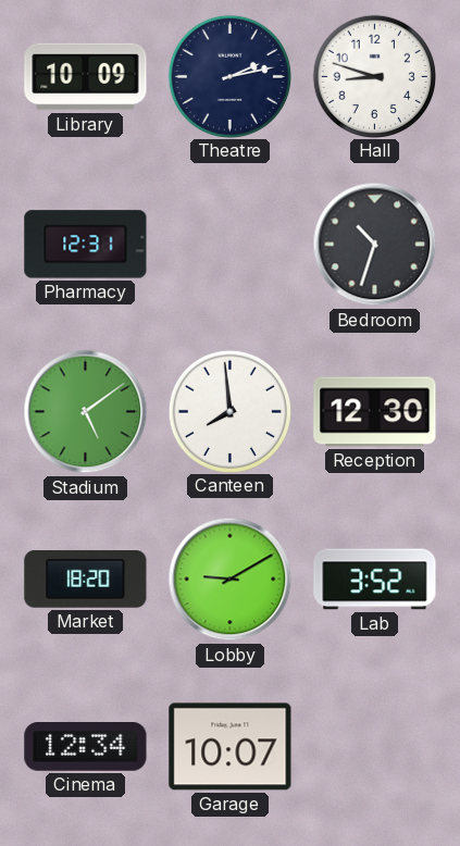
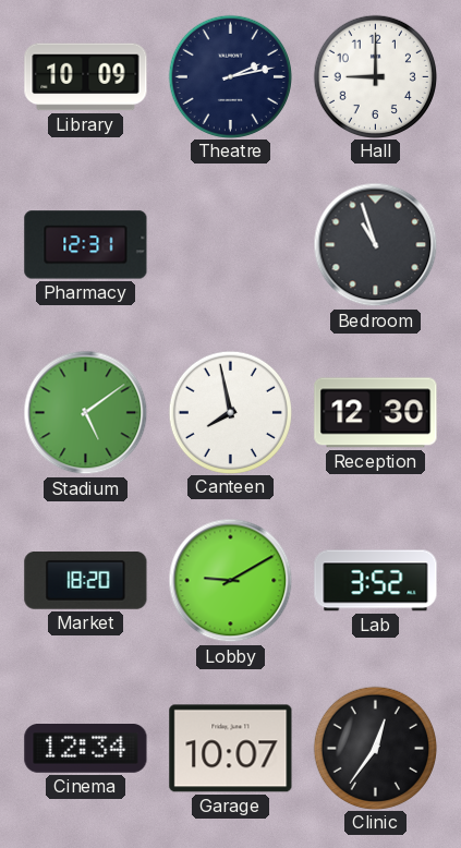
Hall: 8:48 -> 9:00
Bedroom: 10:33 -> 10:57
Canteen: 7:59 -> 7:58
Clinic: none -> 12:36
